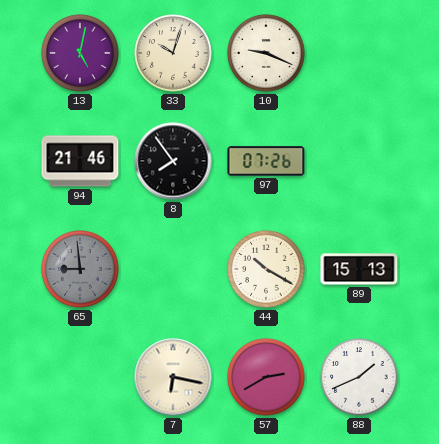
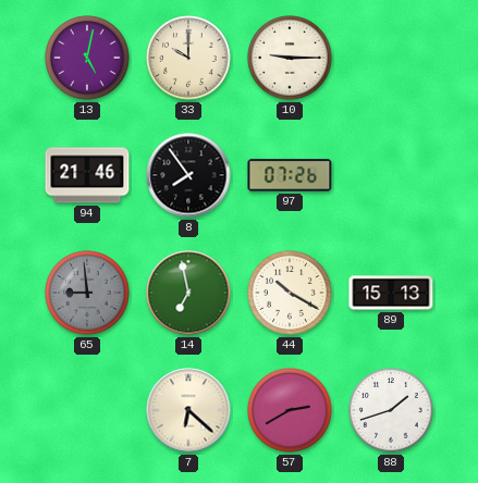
33: 10:03 -> 10:00
10: 9:19 -> 9:15
14: none -> 6:58
7: 6:17 -> 6:22
88: 1:41 -> 1:42
